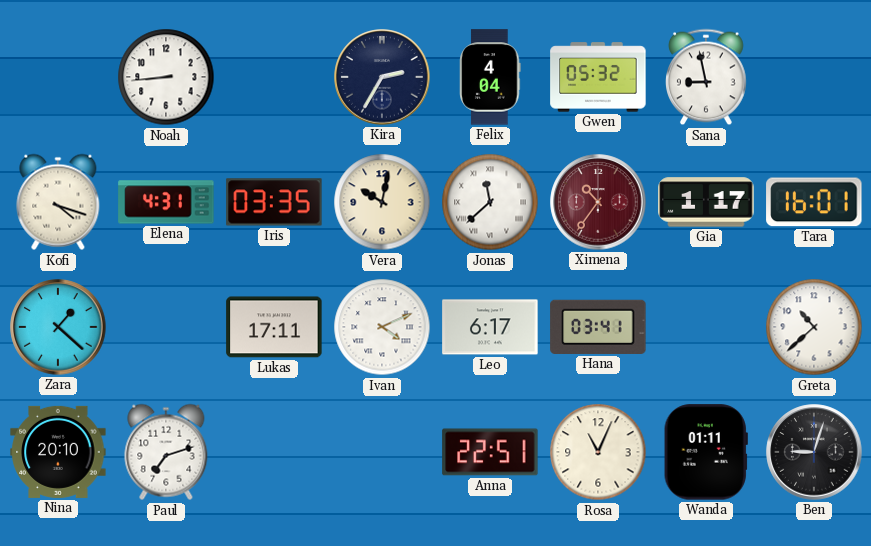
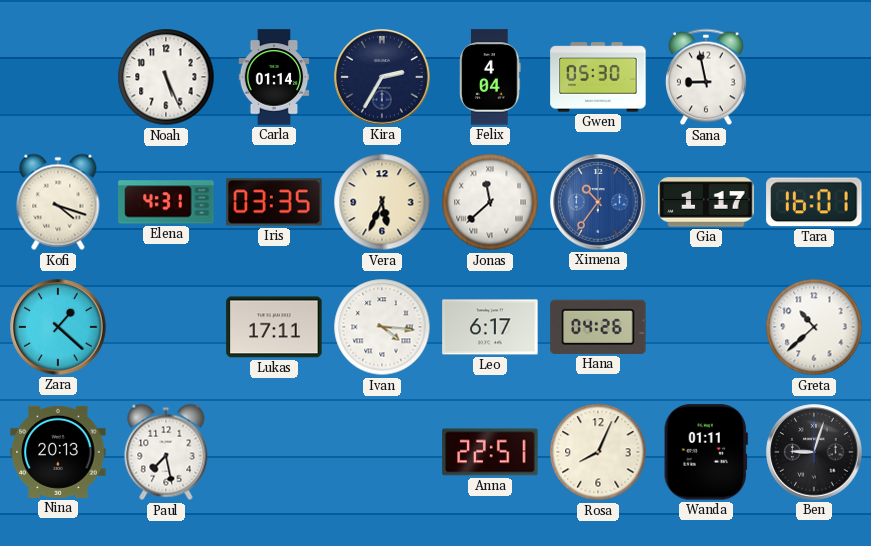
Noah: 8:44 -> 5:26
Carla: none -> 01:14
Gwen: 05:32 -> 05:30
Vera: 10:02 -> 5:34
Ximena dial: burgundy -> blue
Ivan: 4:11 -> 4:16
Hana: 03:41 -> 04:26
Nina: 20:10 -> 20:13
Paul: 7:12 -> 7:28
Rosa: 11:04 -> 8:04
